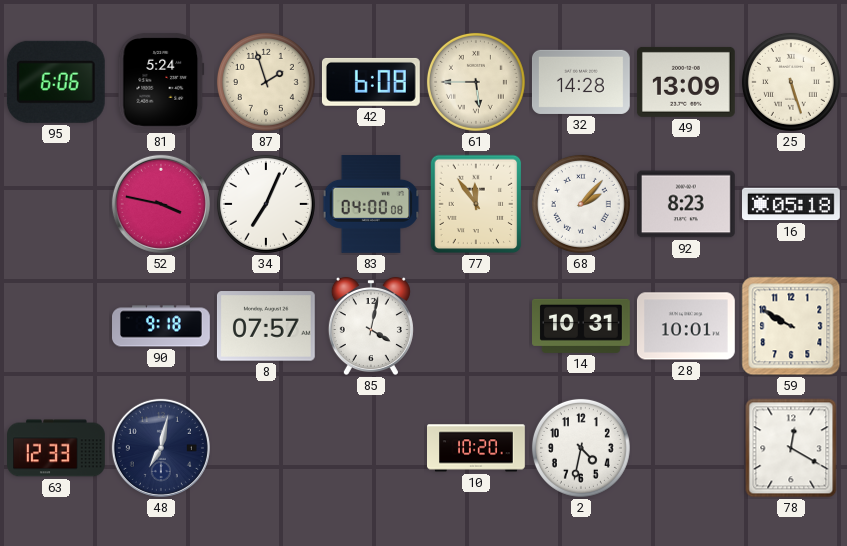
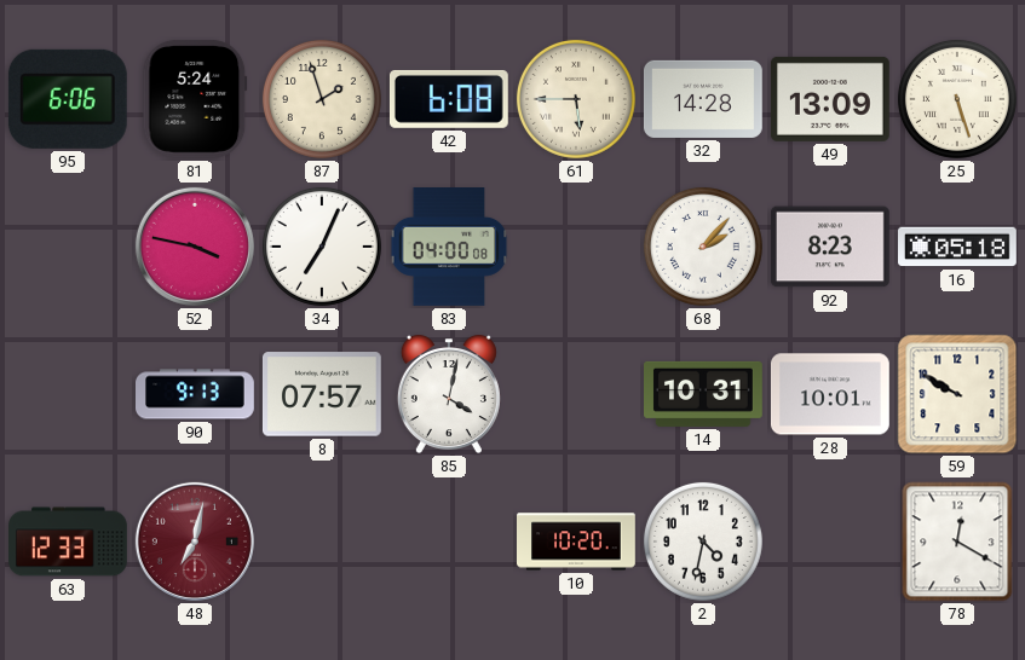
77: 11:54 -> none
90: 9:18 -> 9:13
48 dial: navy -> burgundy
